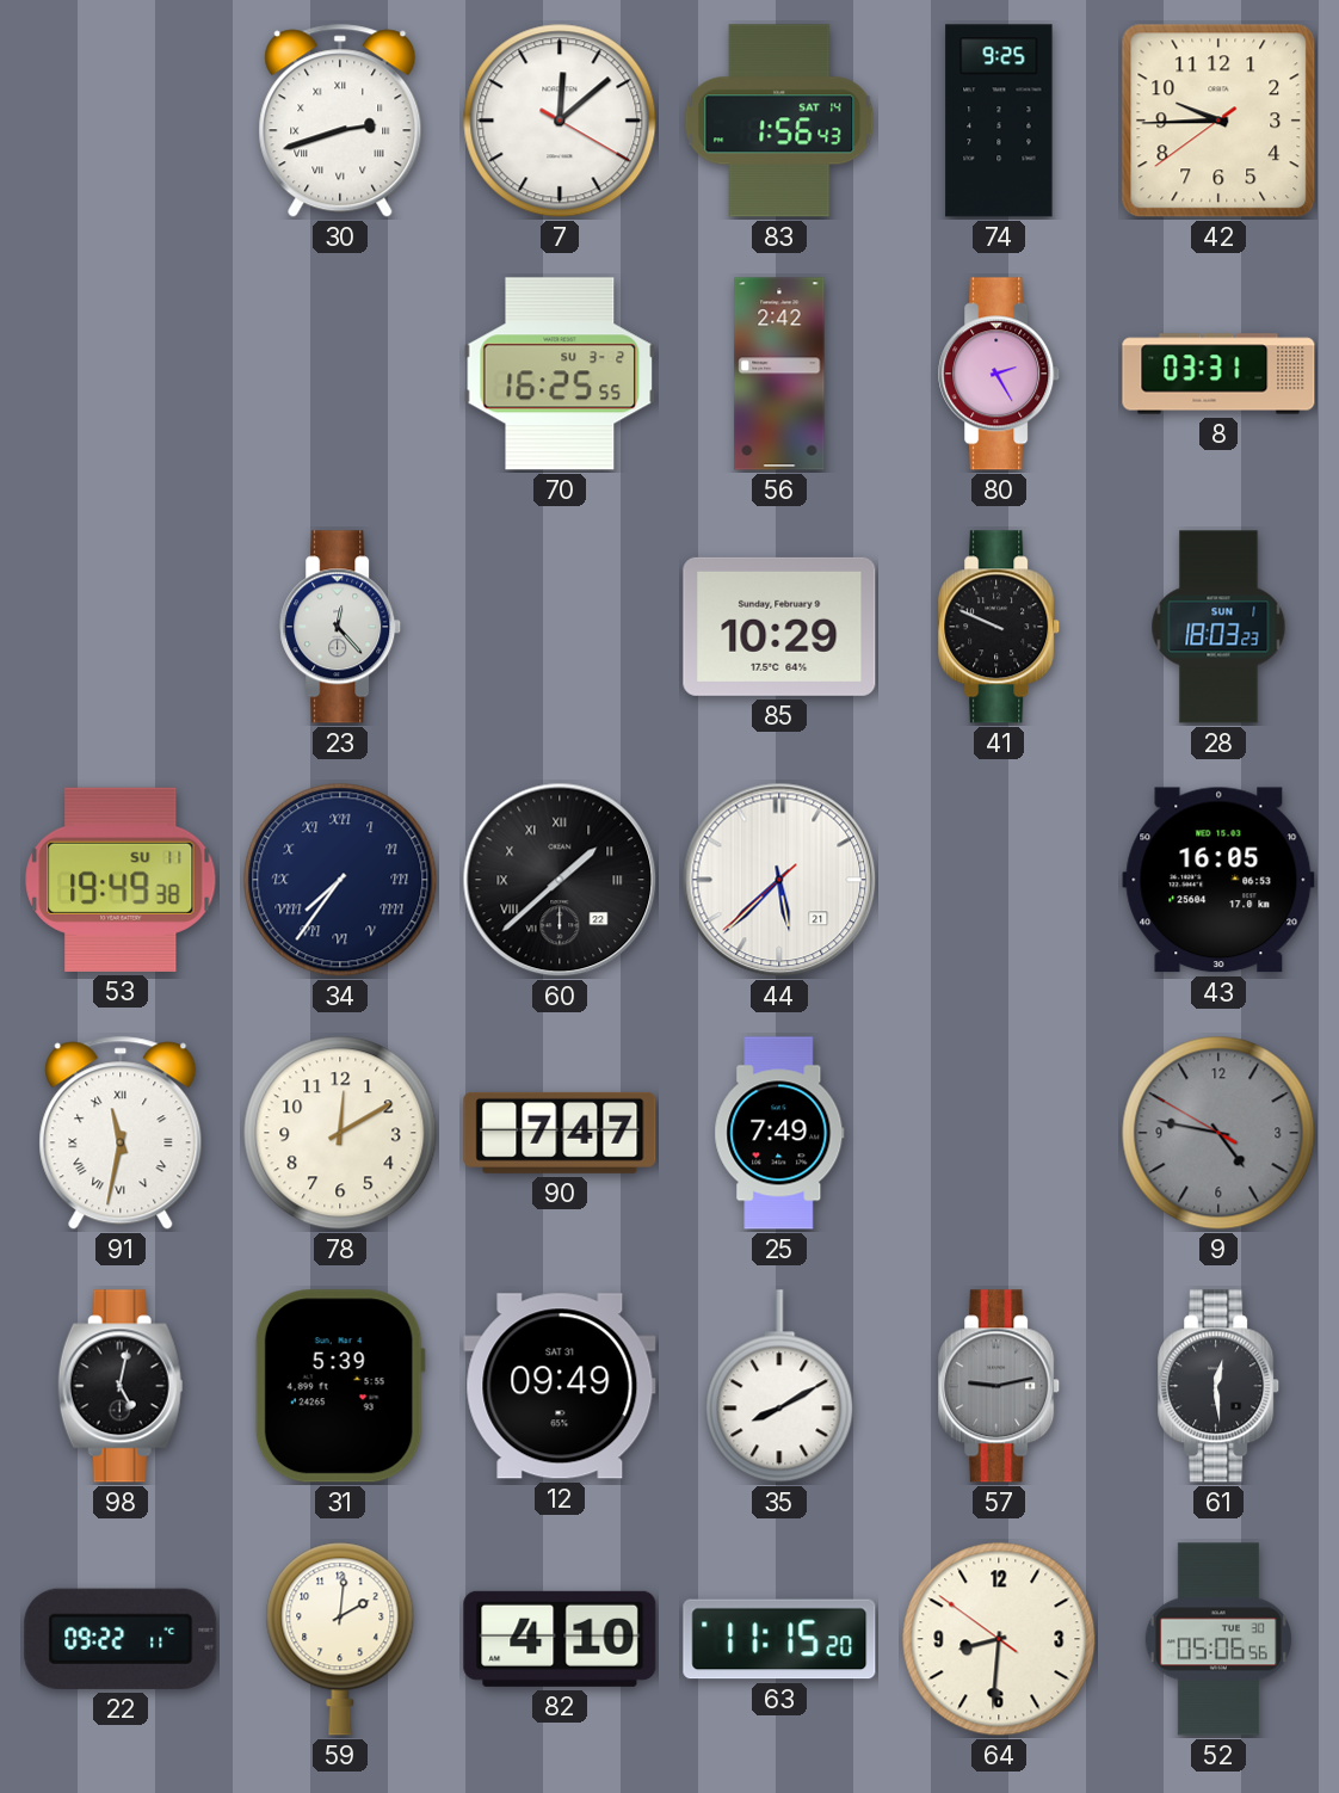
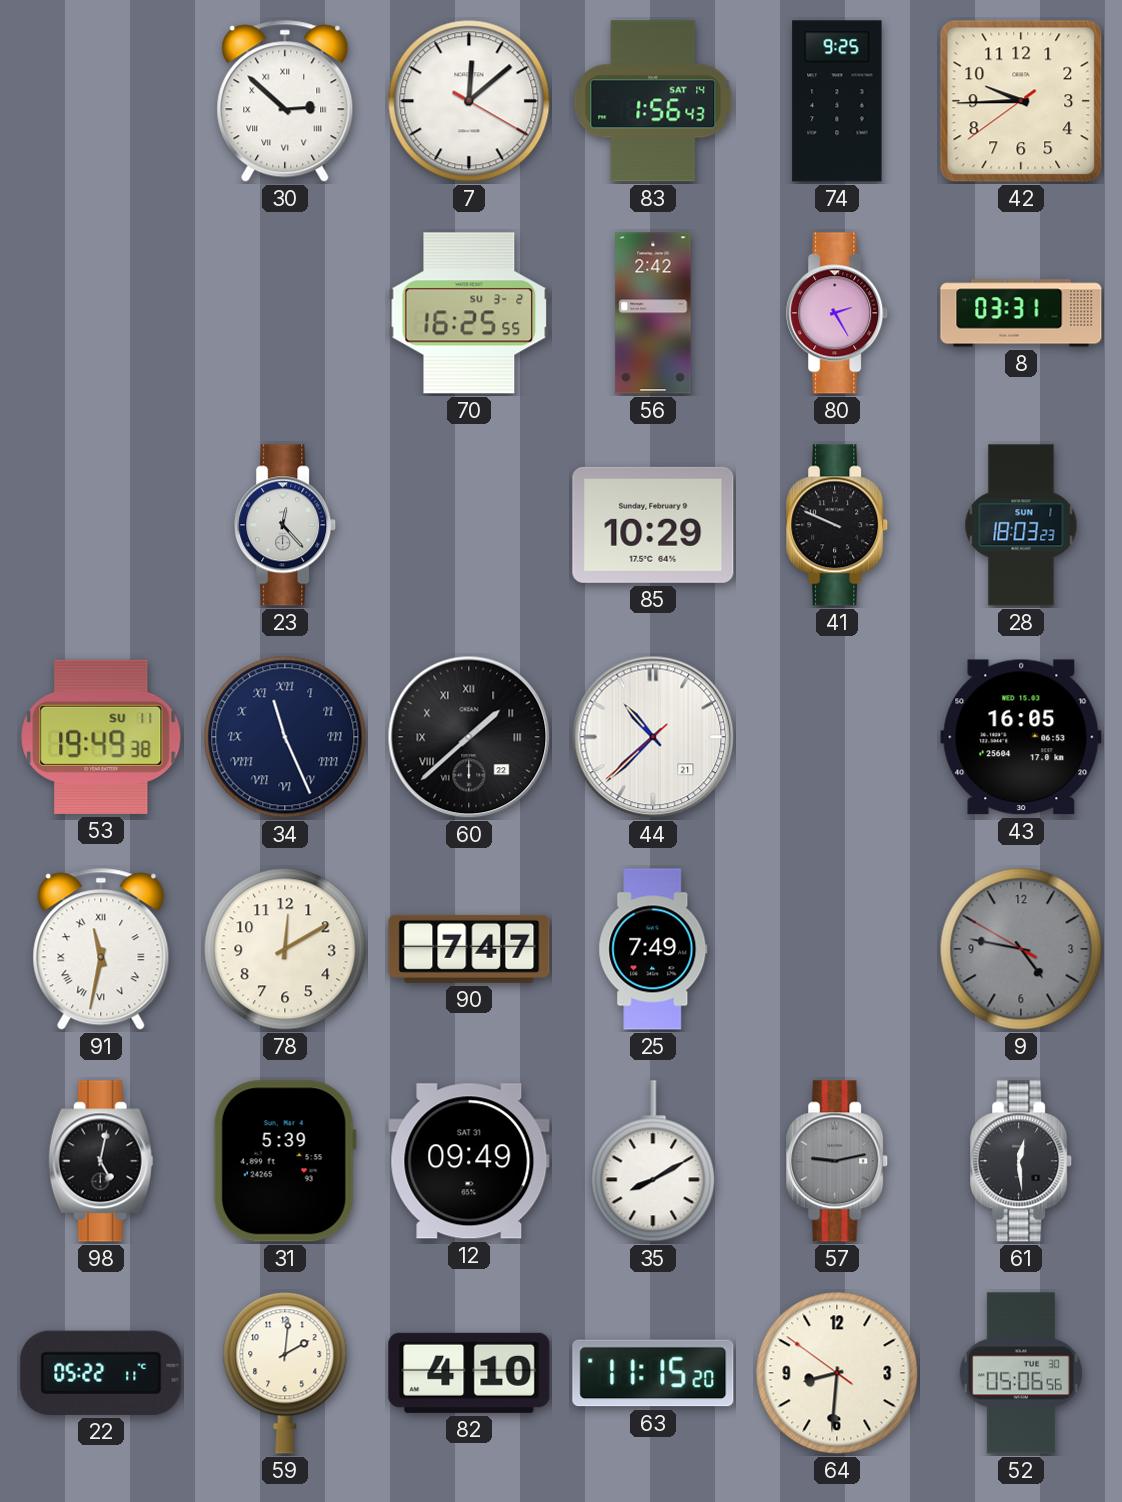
30: 2:42 -> 2:52
34: 7:36 -> 11:26
44: 5:37 -> 10:37
22: 09:22 -> 05:22
